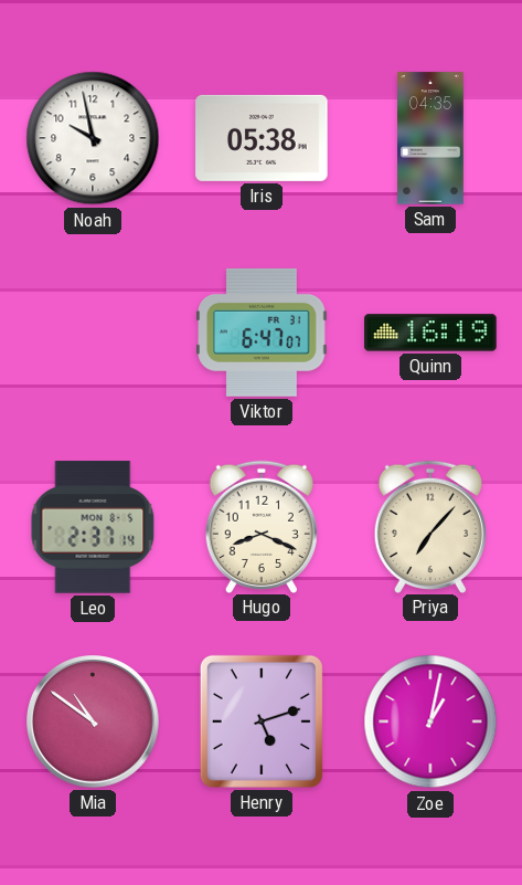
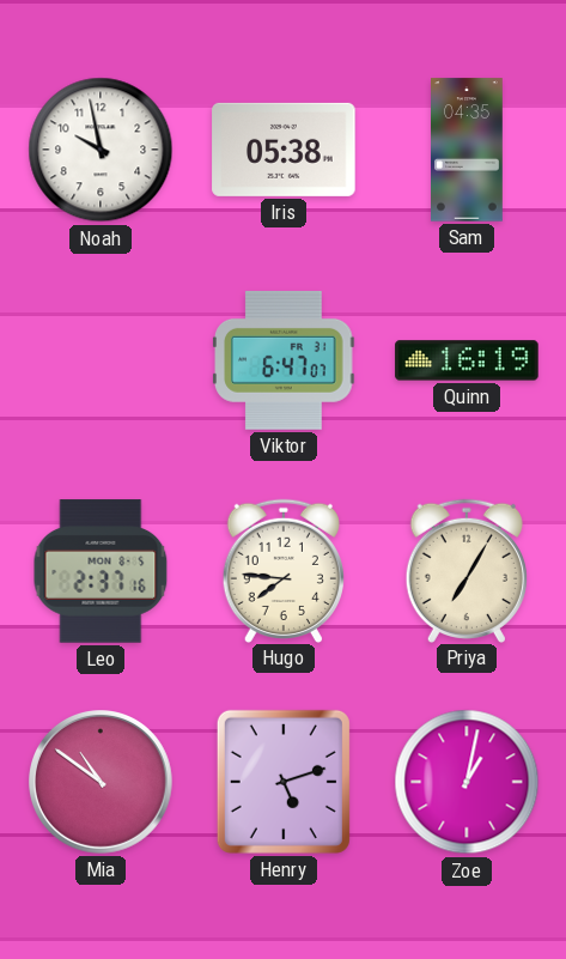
Leo: 2:37:14 -> 2:37:16
Hugo: 8:19 -> 7:46
Priya: 7:07 -> 7:05
